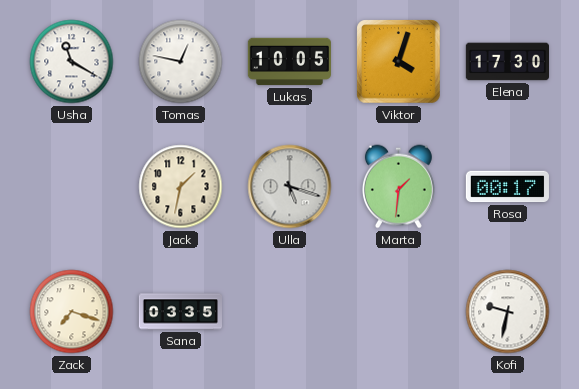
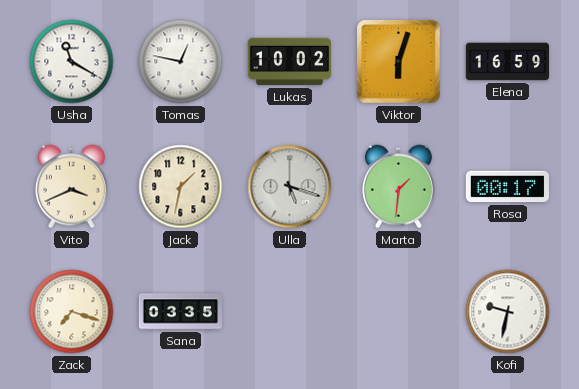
Lukas: 10:05 -> 10:02
Viktor: 4:03 -> 6:03
Elena: 17:30 -> 16:59
Vito: none -> 3:41
